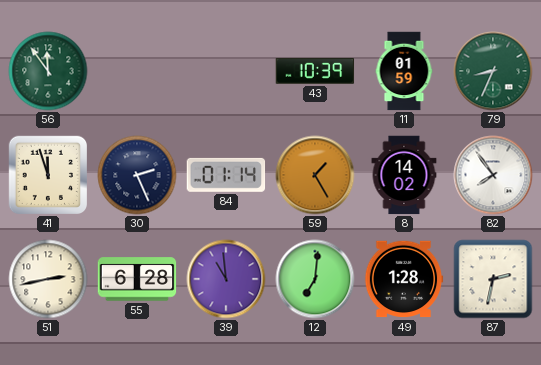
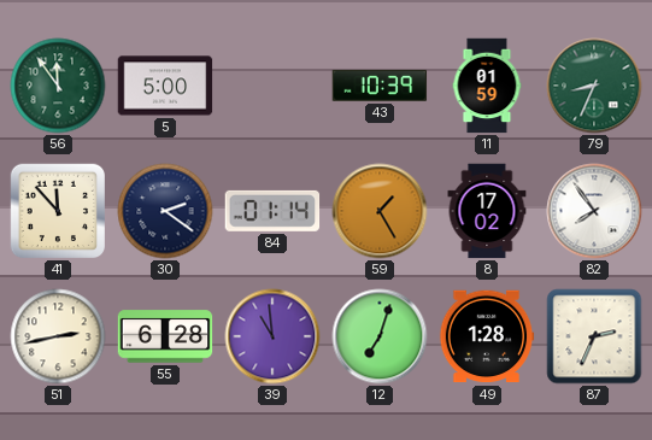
5: none -> 5:00
41: 11:57 -> 11:53
30: 2:26 -> 2:21
8: 14:02 -> 17:02
12: 7:01 -> 7:03
87: 2:32 -> 2:34
